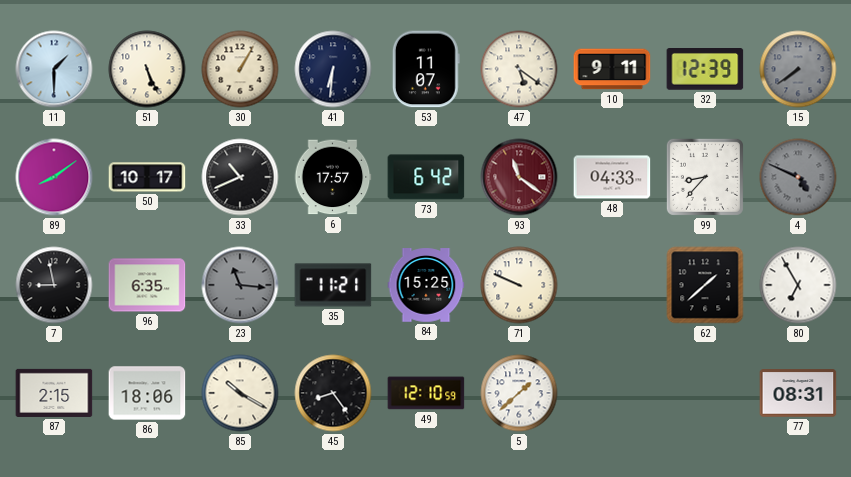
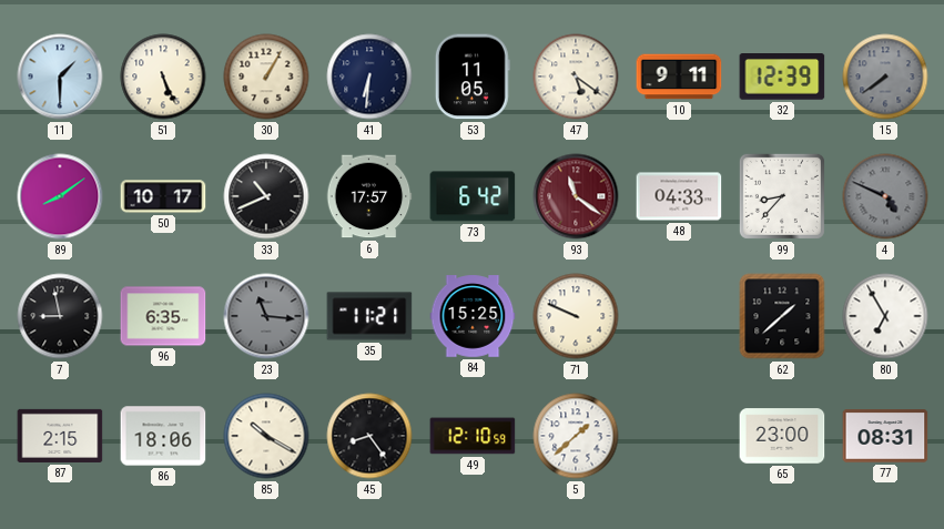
53: 11:07 -> 11:05
65: none -> 23:00
